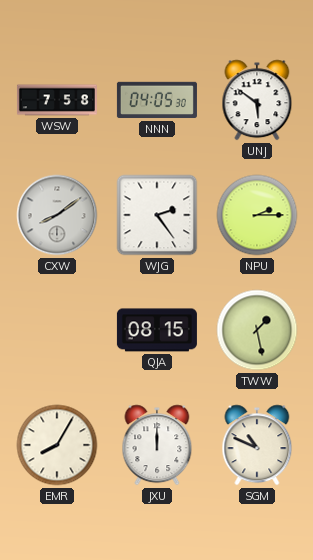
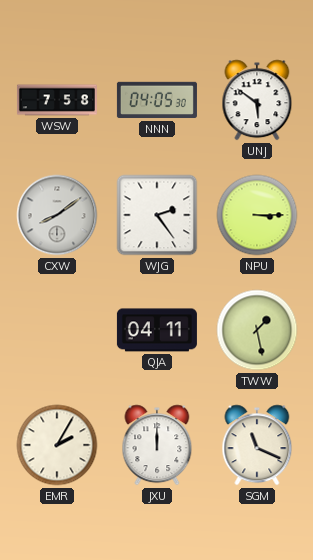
NPU: 2:15 -> 3:15
QJA: 08:15 -> 04:11
EMR: 8:05 -> 2:05
SGM: 10:49 -> 11:19
